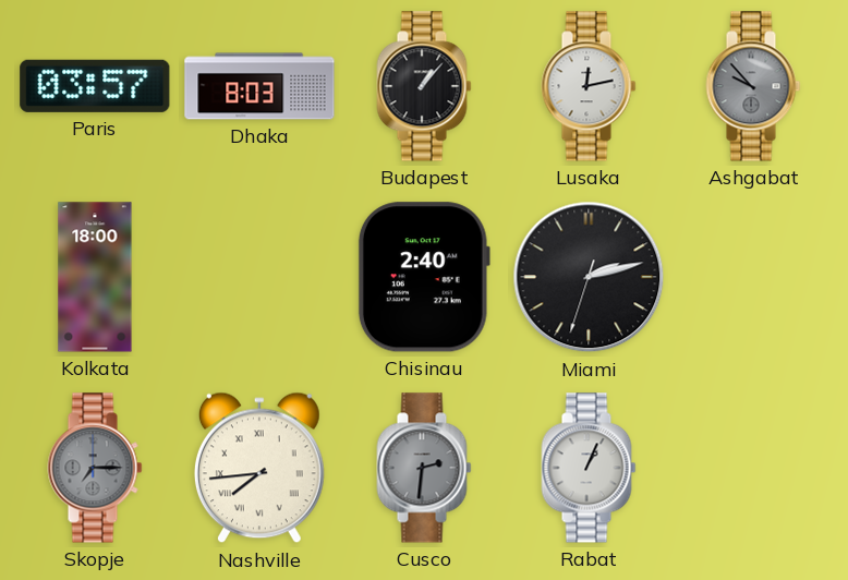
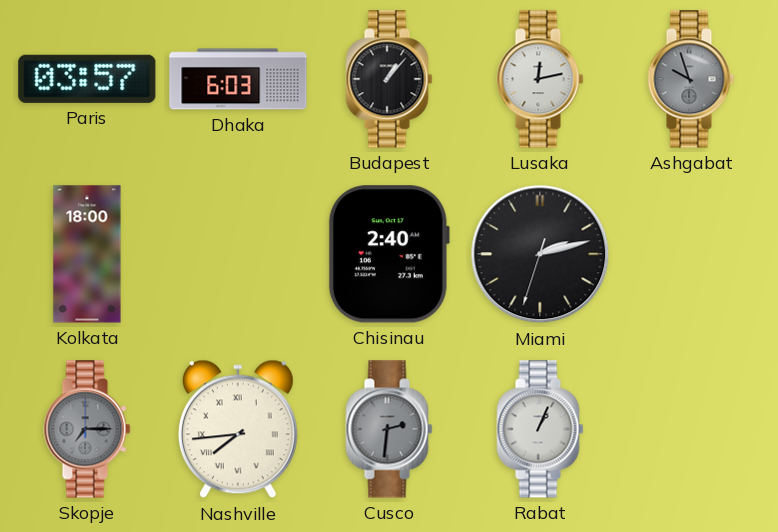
Dhaka: 8:03 -> 6:03
Ashgabat: 9:53 -> 9:57
